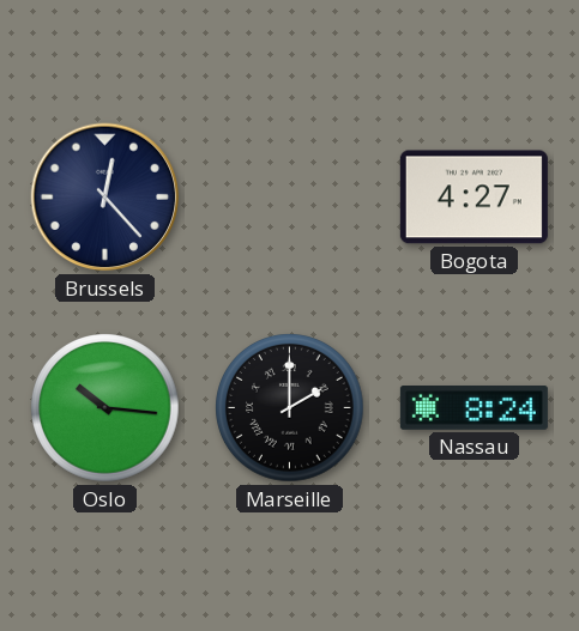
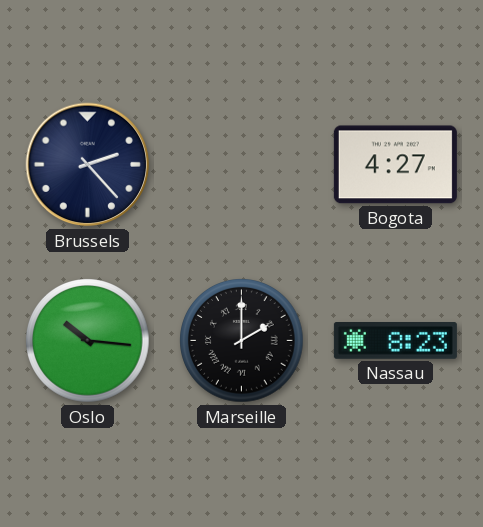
Brussels: 12:23 -> 2:23
Nassau: 8:24 -> 8:23
